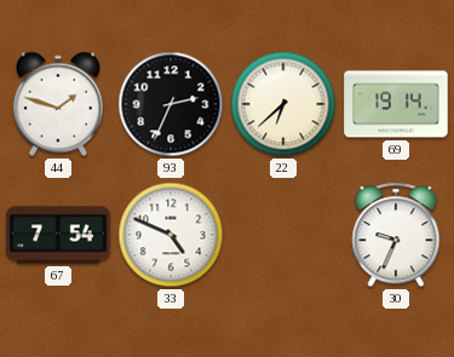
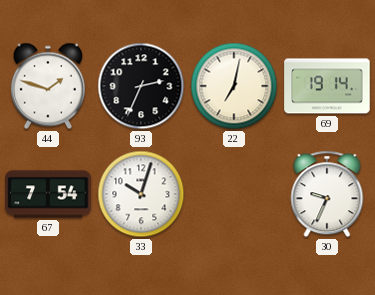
22: 6:38 -> 7:02
33: 4:49 -> 10:03
